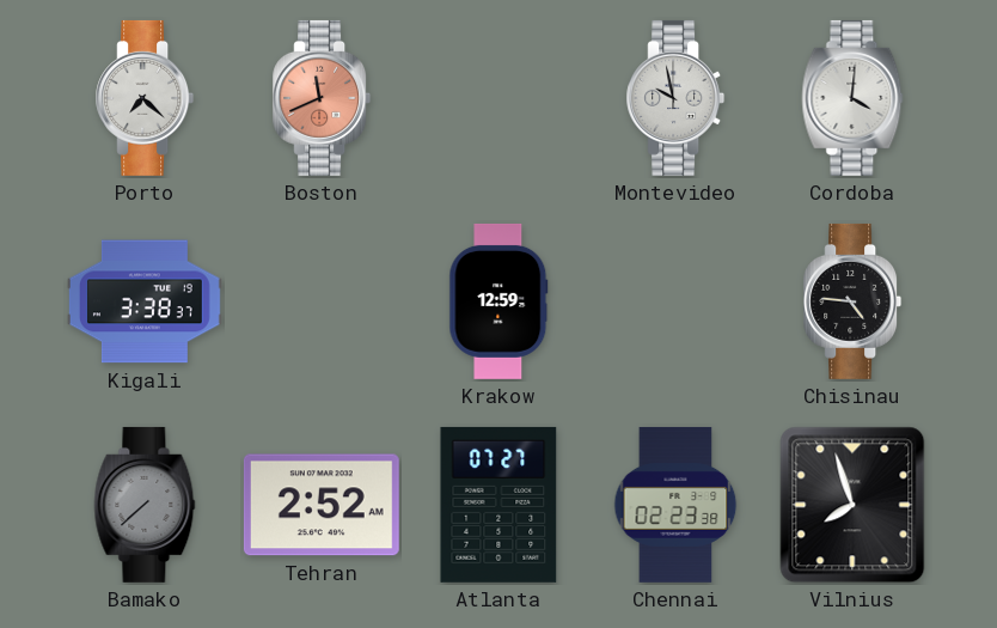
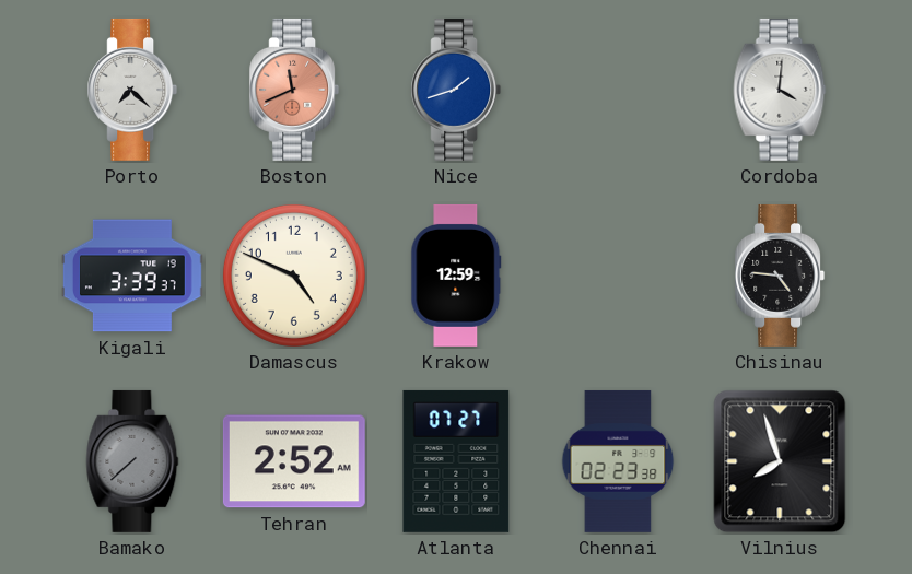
Nice: none -> 1:42
Montevideo: 9:58 -> none
Kigali: 3:38 -> 3:39
Damascus: none -> 4:49
